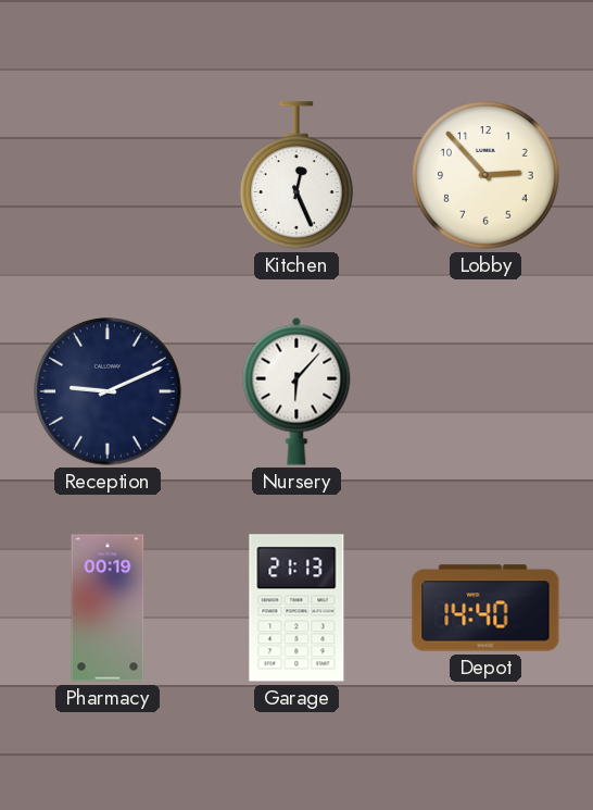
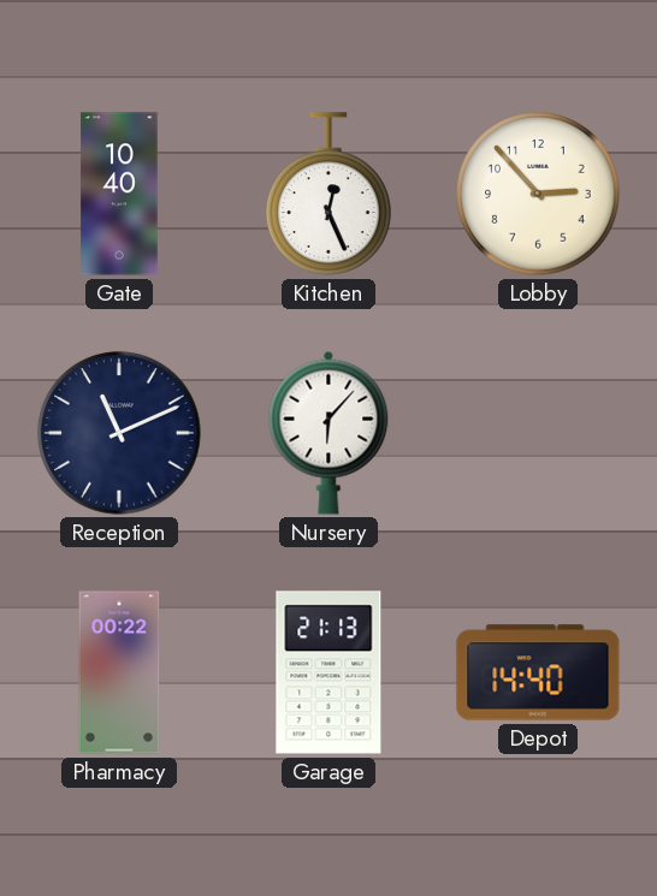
Gate: none -> 10:40
Reception: 9:11 -> 11:11
Pharmacy: 00:19 -> 00:22
